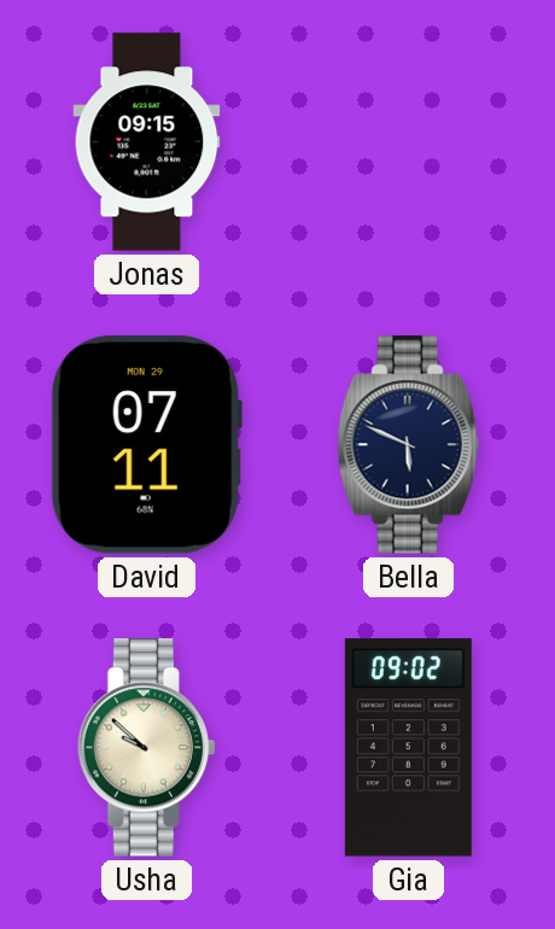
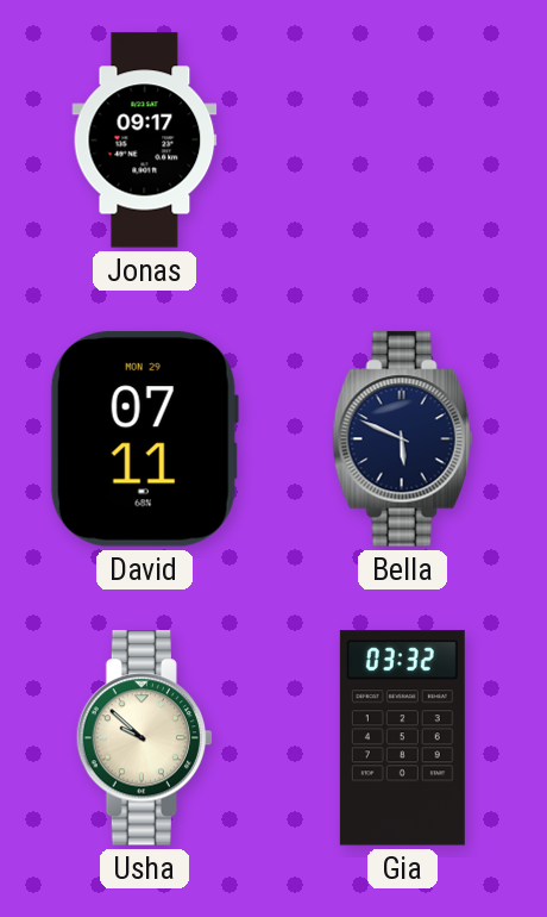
Jonas: 09:15 -> 09:17
Gia: 09:02 -> 03:32
